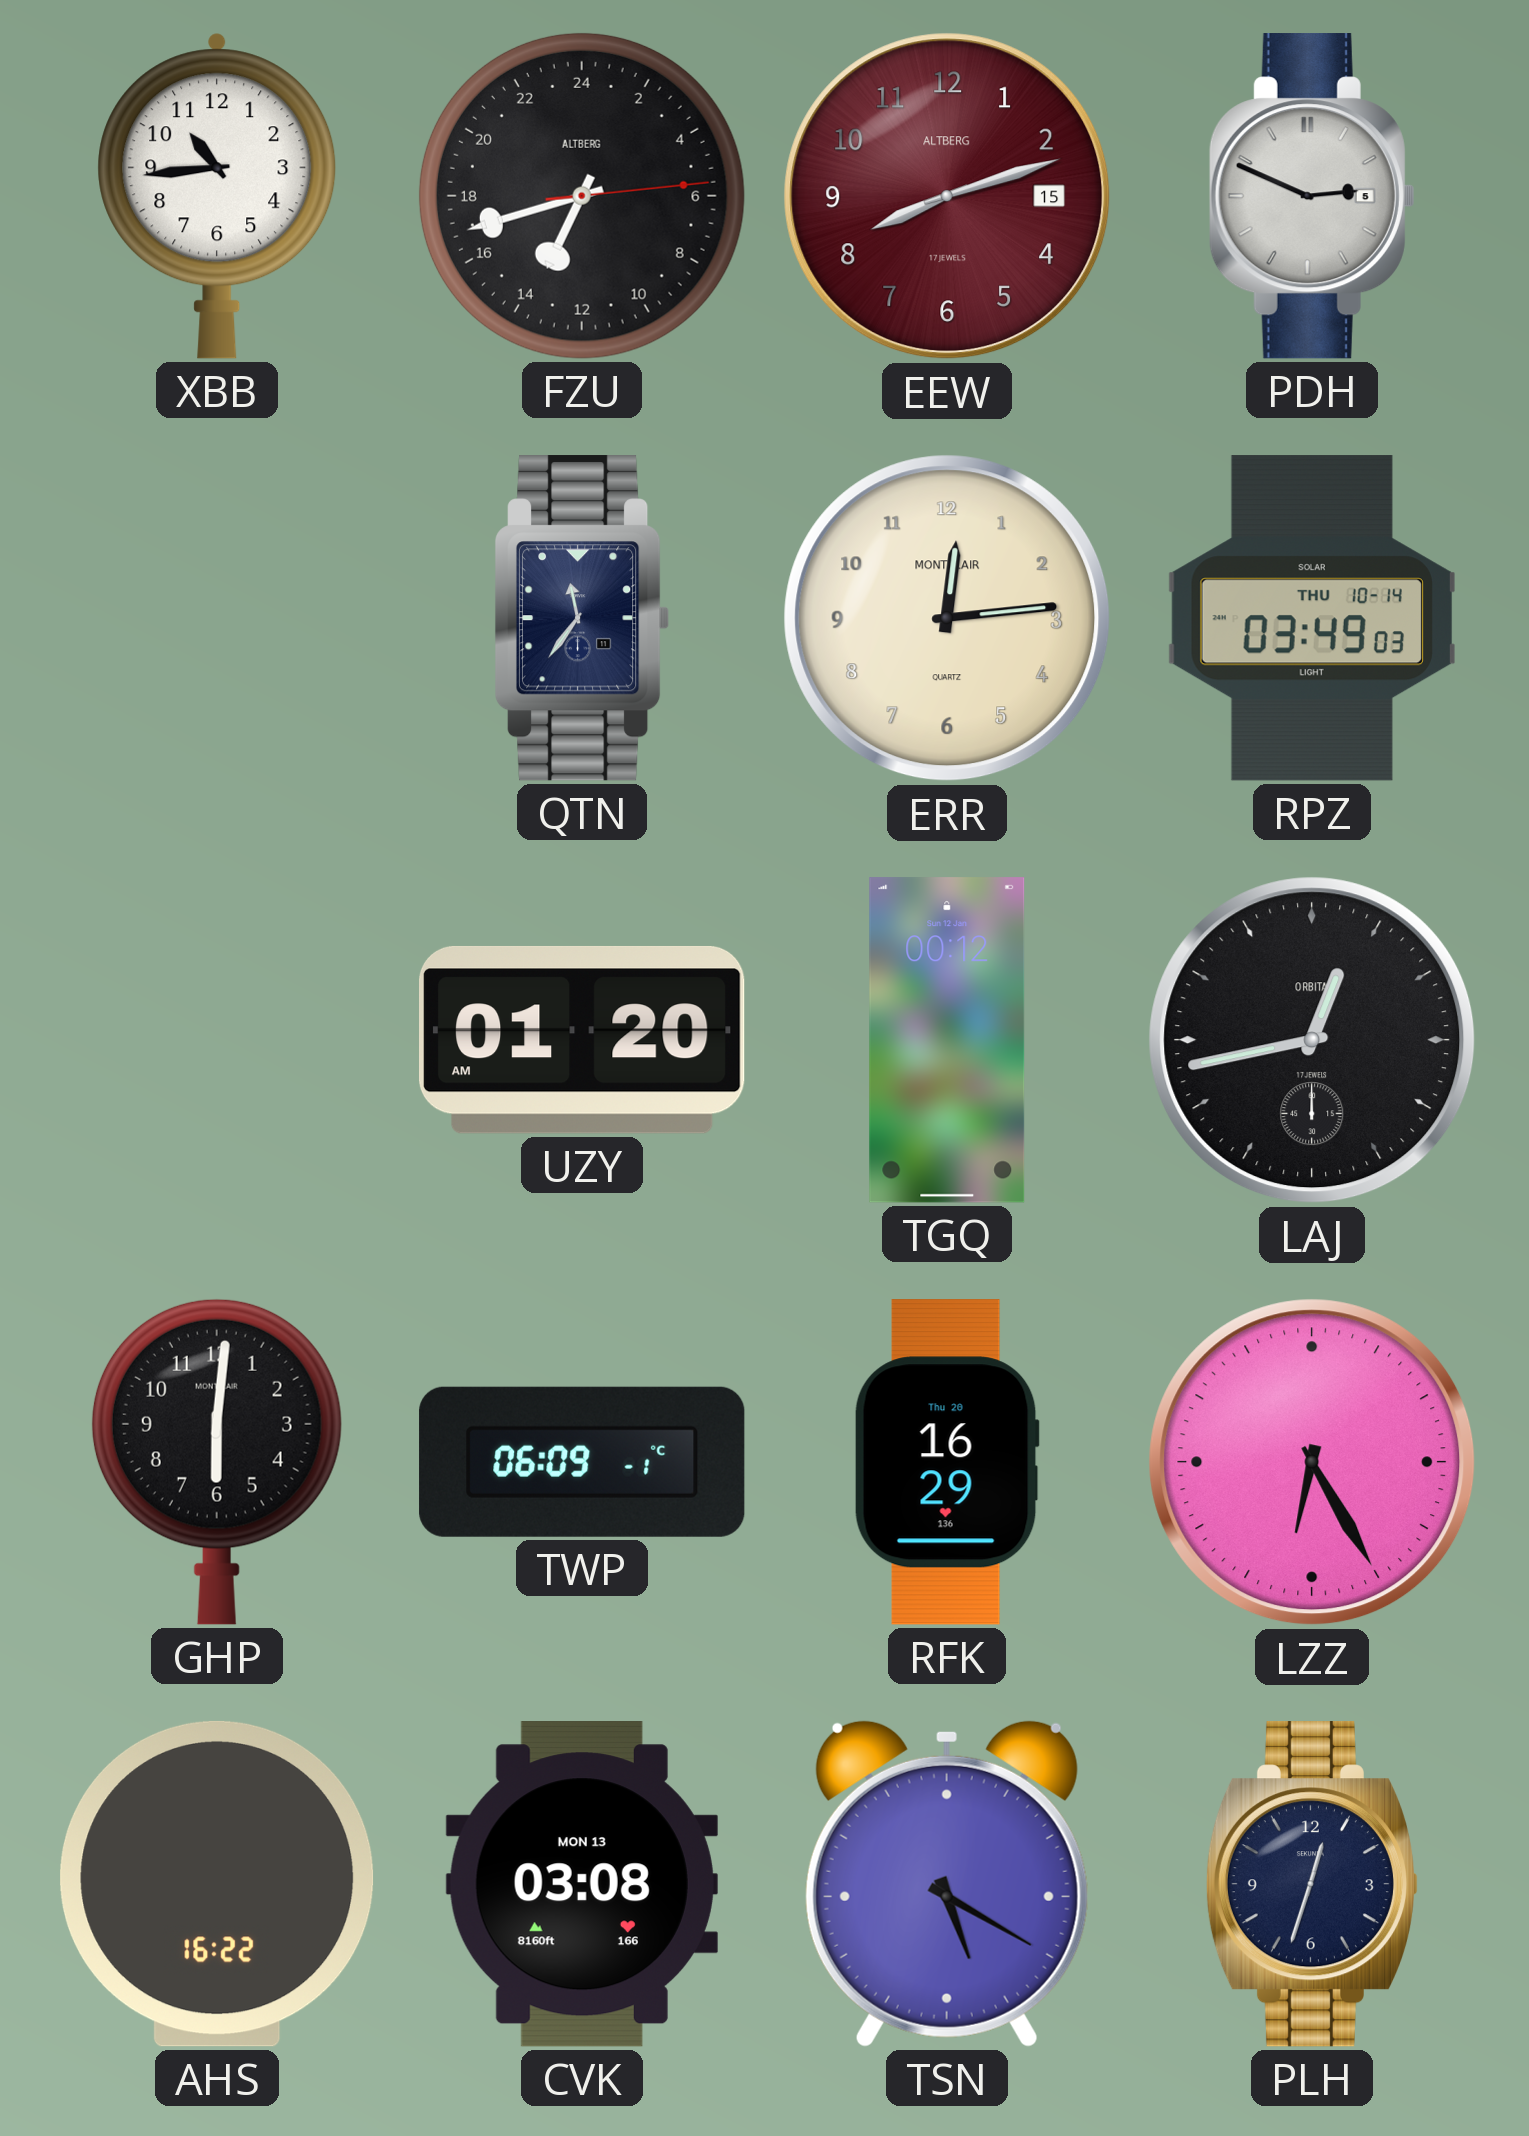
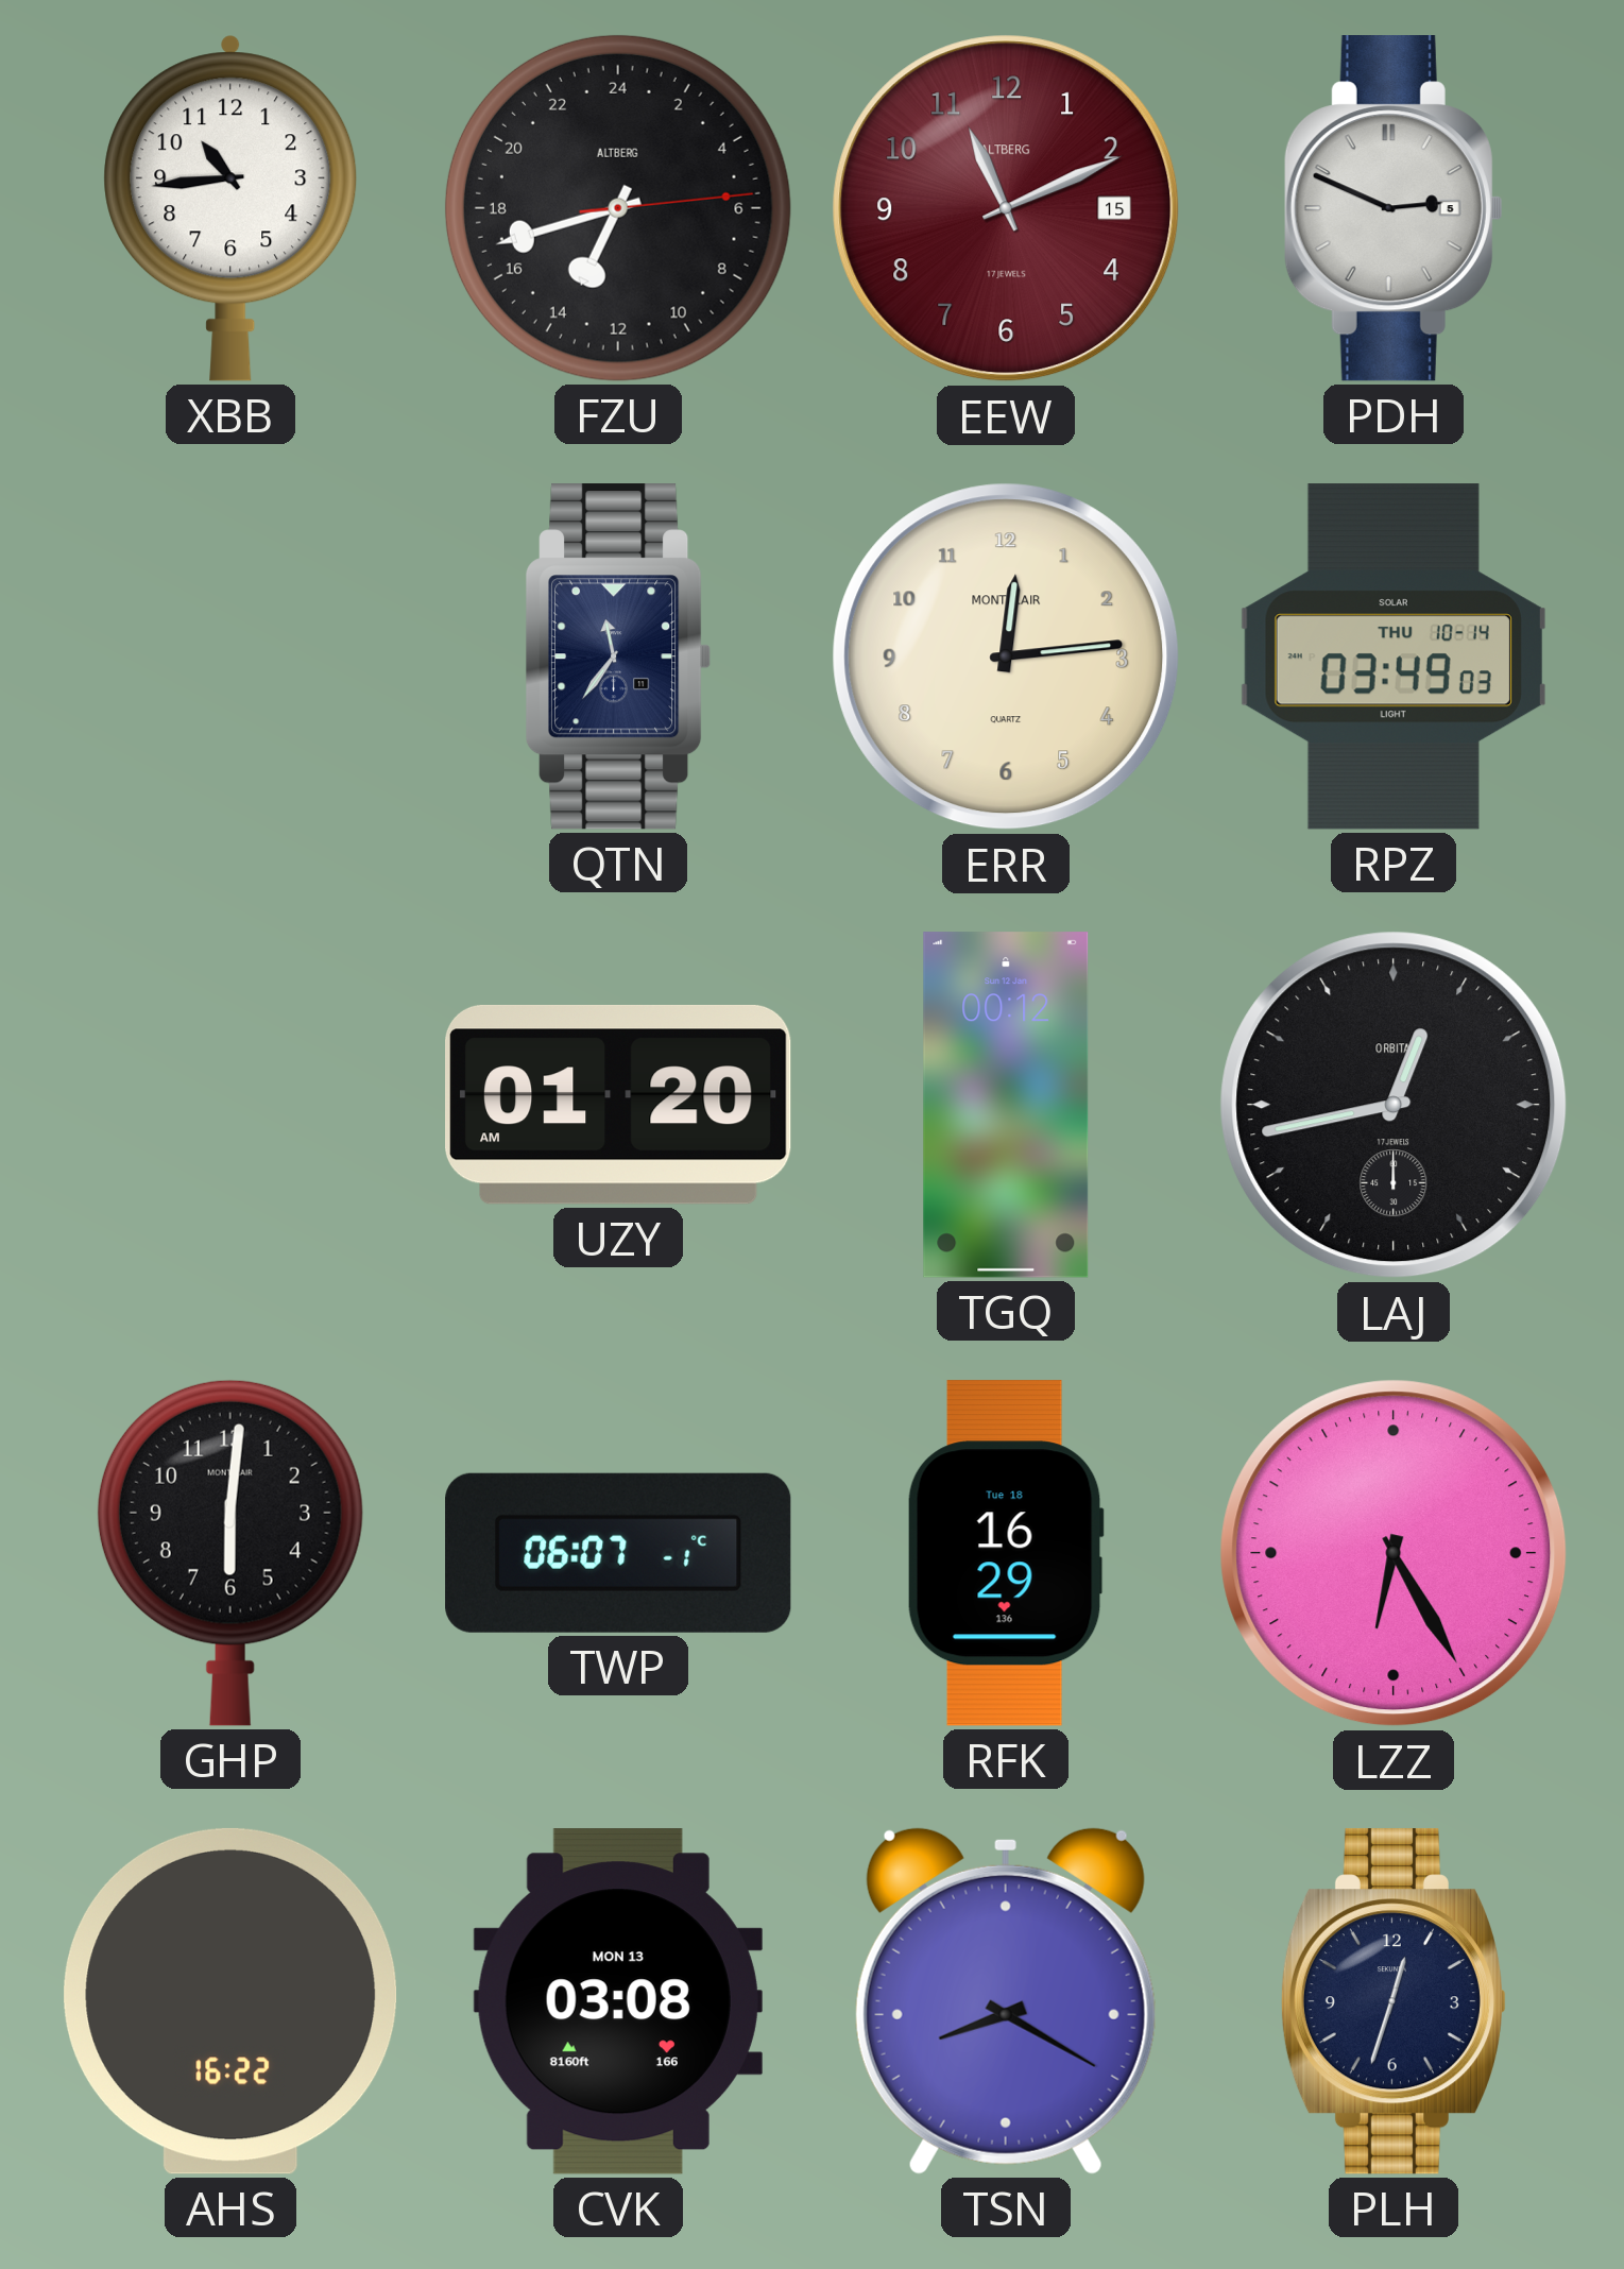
EEW: 8:12 -> 11:11
TWP: 06:09 -> 06:07
RFK date: Thu 20 -> Tue 18
TSN: 5:20 -> 8:20
